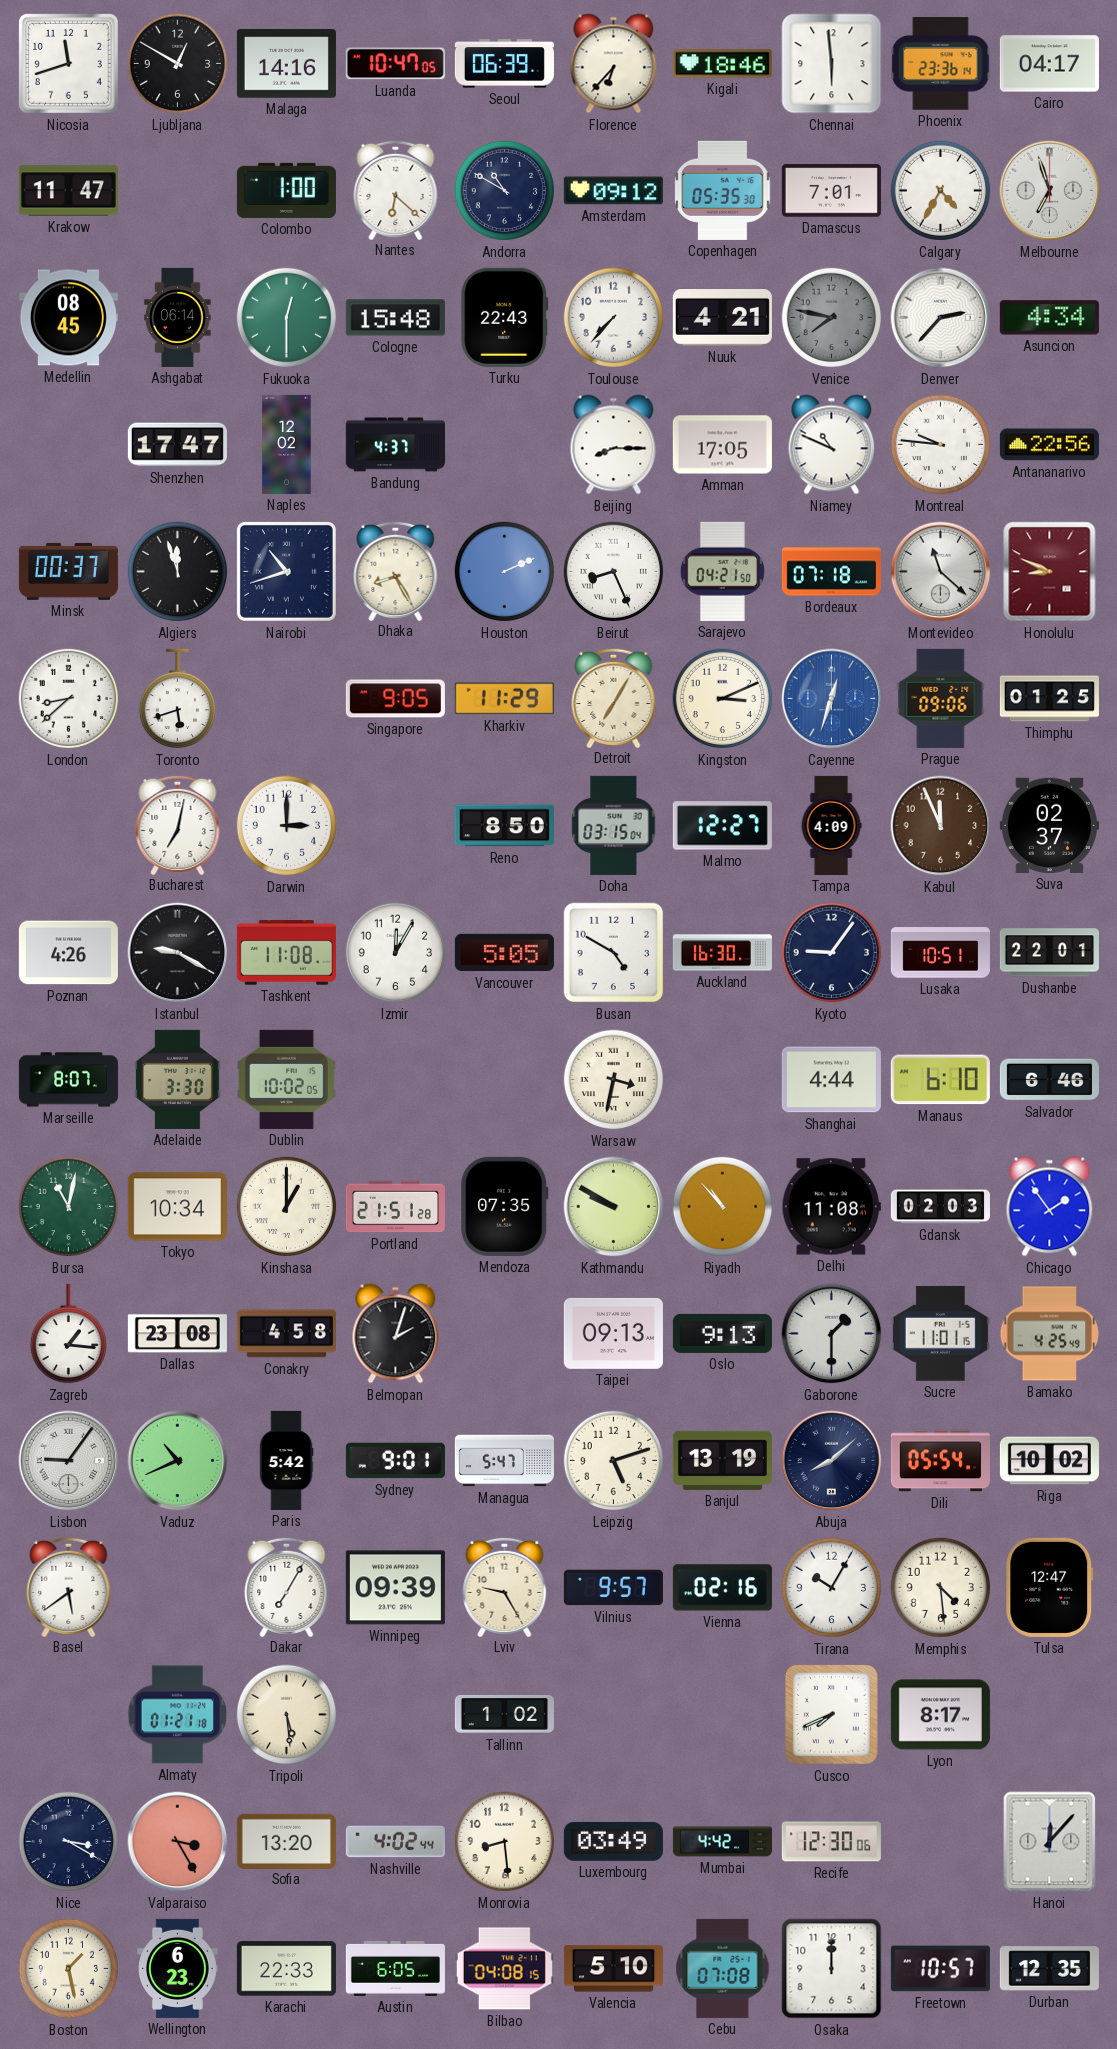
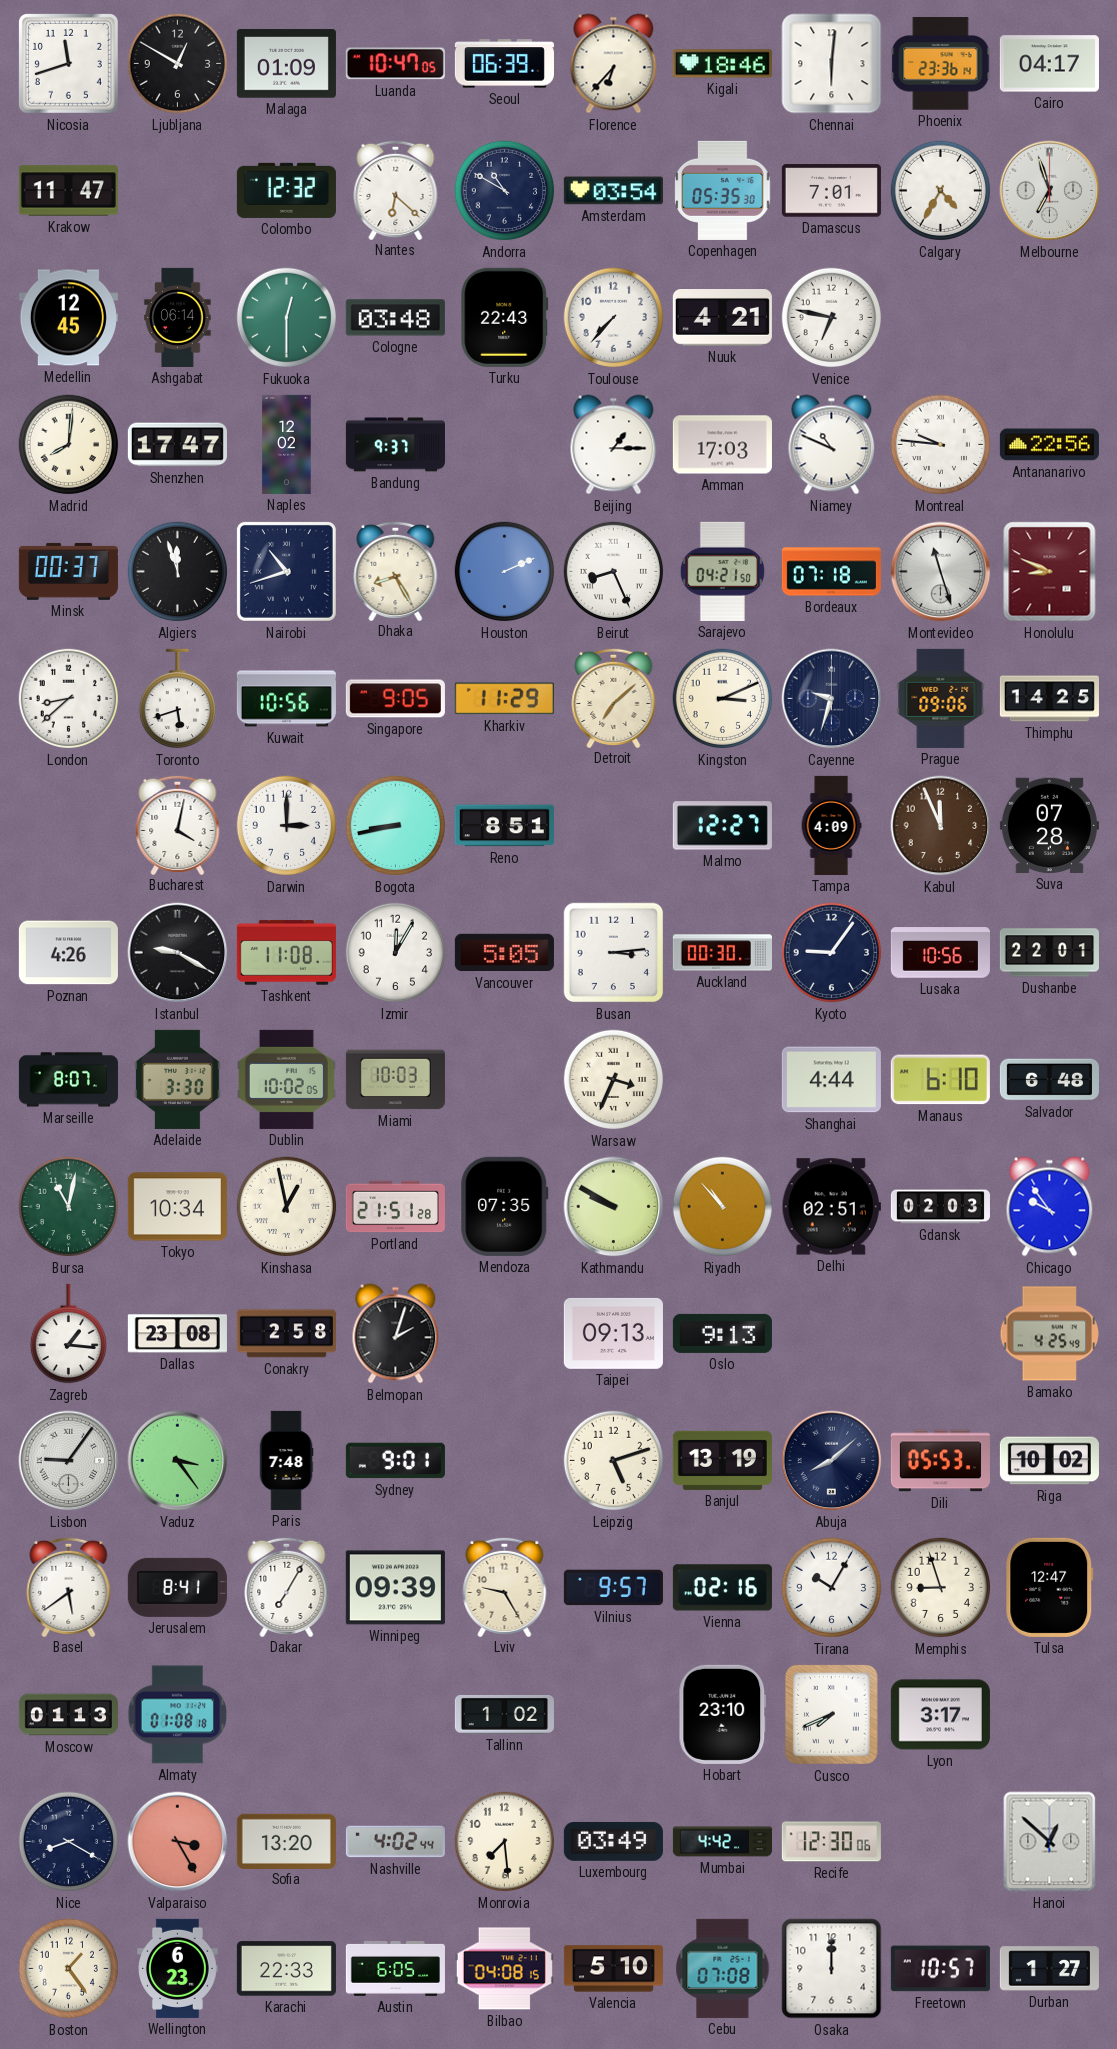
Malaga: 14:16 -> 01:09
Chennai: 5:59 -> 6:01
Colombo: 1:00 -> 12:32
Amsterdam: 09:12 -> 03:54
Medellin: 08:45 -> 12:45
Cologne: 15:48 -> 03:48
Venice: 7:47 -> 6:47
Venice dial: grey -> white
Denver: 2:37 -> none
Asuncion: 4:34 -> none
Madrid: none -> 8:01
Bandung: 4:37 -> 9:37
Beijing: 8:15 -> 1:15
Amman: 17:05 -> 17:03
Montevideo: 11:22 -> 11:27
Kuwait: none -> 10:56
Detroit: 7:05 -> 7:08
Cayenne: 12:33 -> 9:33
Cayenne dial: blue -> navy
Thimphu: 01:25 -> 14:25
Bucharest: 7:02 -> 4:02
Bogota: none -> 8:43
Reno: 8:50 -> 8:51
Doha: 03:15 -> none
Suva: 02:37 -> 07:28
Busan: 4:50 -> 3:14
Auckland: 16:30 -> 00:30
Lusaka: 10:51 -> 10:56
Miami: none -> 10:03
Warsaw: 3:32 -> 3:34
Salvador: 6:46 -> 6:48
Kinshasa: 1:00 -> 12:58
Delhi: 11:08 -> 02:51
Chicago: 1:54 -> 9:54
Conakry: 4:58 -> 2:58
Gaborone: 1:30 -> none
Sucre: 11:01 -> none
Vaduz: 10:41 -> 3:24
Paris: 5:42 -> 7:48
Managua: 5:47 -> none
Dili: 05:54 -> 05:53
Jerusalem: none -> 8:41
Memphis: 4:29 -> 8:57
Moscow: none -> 01:13
Almaty: 01:21 -> 01:08
Tripoli: 5:29 -> none
Hobart: none -> 23:10
Lyon: 8:17 -> 3:17
Nice: 3:20 -> 8:20
Monrovia: 8:29 -> 7:29
Hanoi: 12:07 -> 12:52
Boston: 1:28 -> 1:24
Durban: 12:35 -> 1:27
